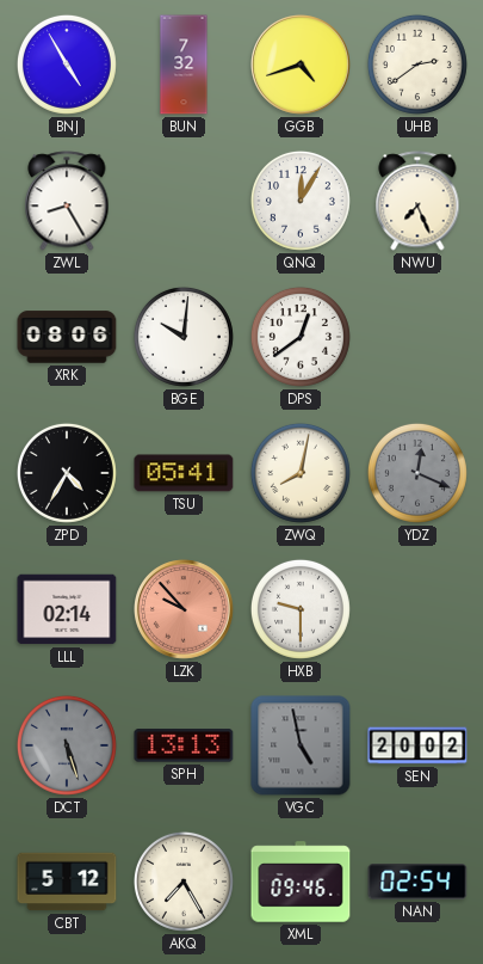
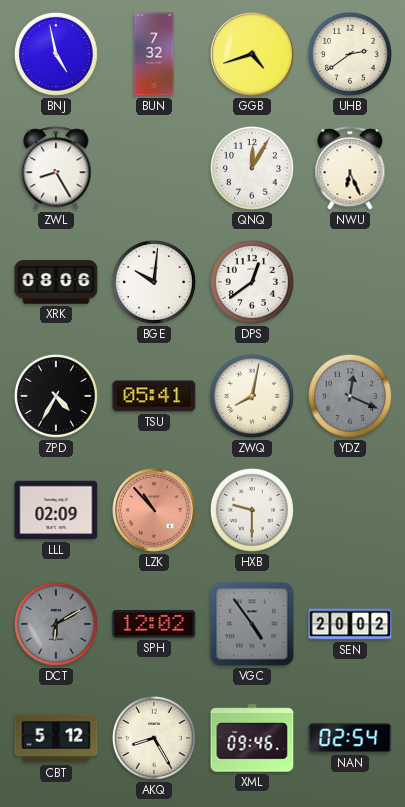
BNJ: 4:55 -> 4:58
NWU: 7:26 -> 6:26
LLL: 02:14 -> 02:09
LZK: 9:53 -> 10:53
DCT: 5:27 -> 6:10
SPH: 13:13 -> 12:02
VGC: 4:58 -> 4:54
AKQ: 7:25 -> 8:25
